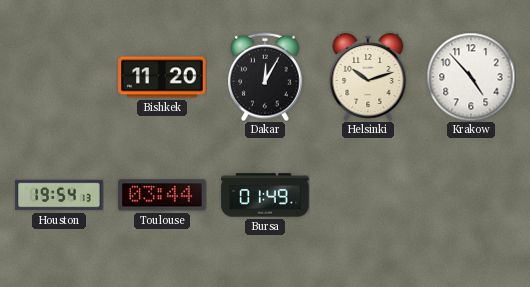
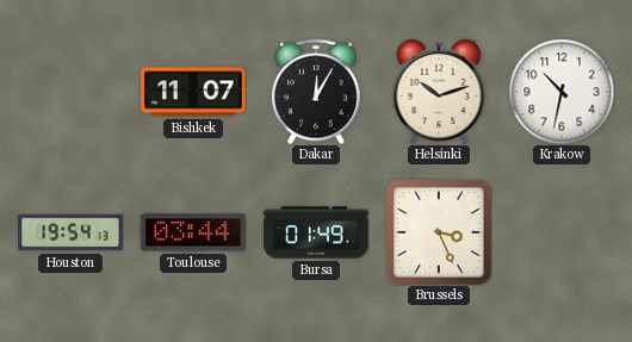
Bishkek: 11:20 -> 11:07
Krakow: 4:53 -> 10:32
Brussels: none -> 3:26
